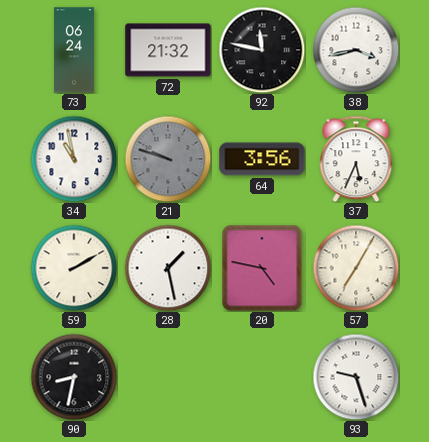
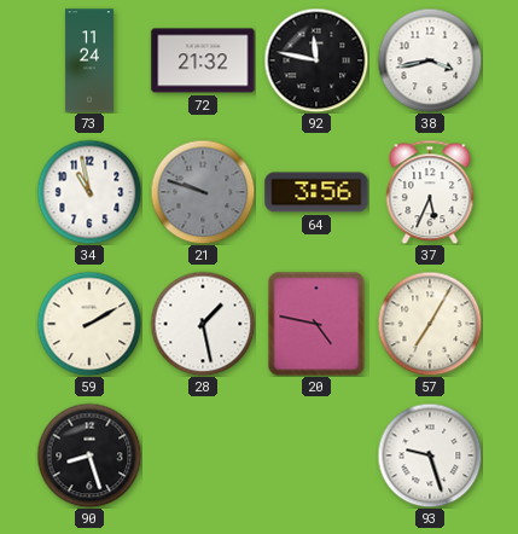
73: 06:24 -> 11:24
90: 8:32 -> 8:27
